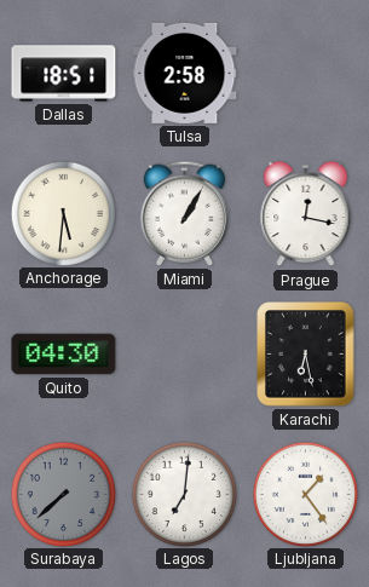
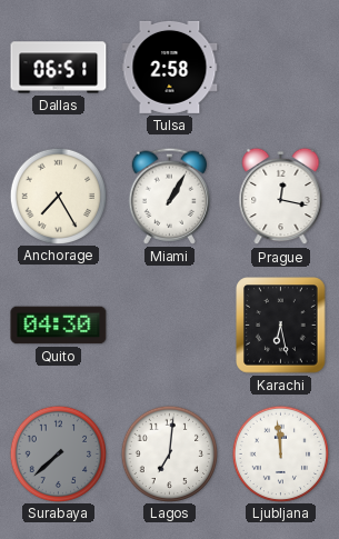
Dallas: 18:51 -> 06:51
Anchorage: 5:31 -> 7:25
Ljubljana: 1:24 -> 11:59
